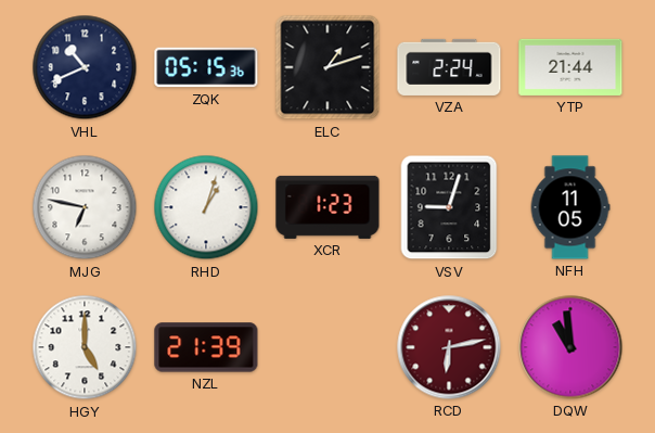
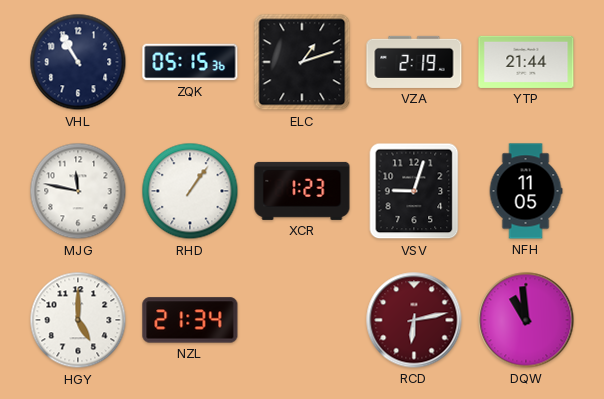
VHL: 10:41 -> 10:55
VZA: 2:24 -> 2:19
MJG: 6:47 -> 11:47
RHD: 1:03 -> 1:06
NZL: 21:39 -> 21:34
